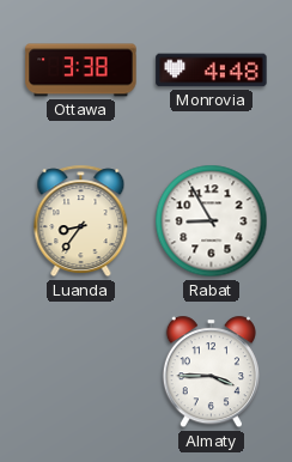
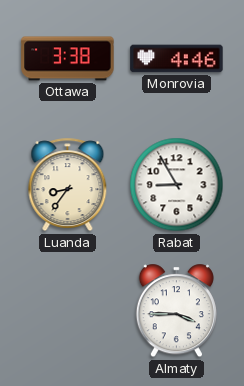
Monrovia: 4:48 -> 4:46
